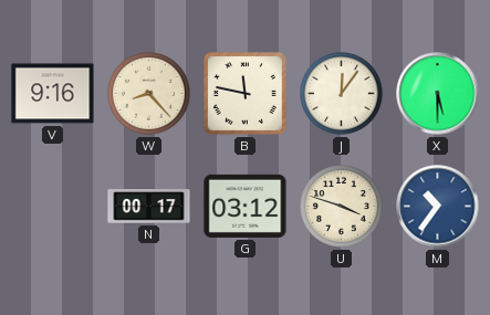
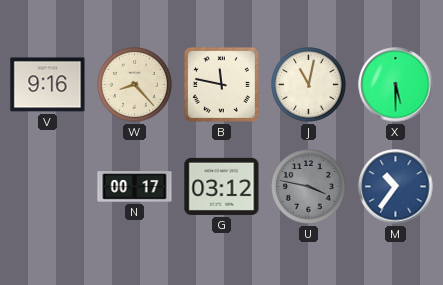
J: 12:06 -> 11:02
U: 3:48 -> 3:47
U dial: cream -> grey
